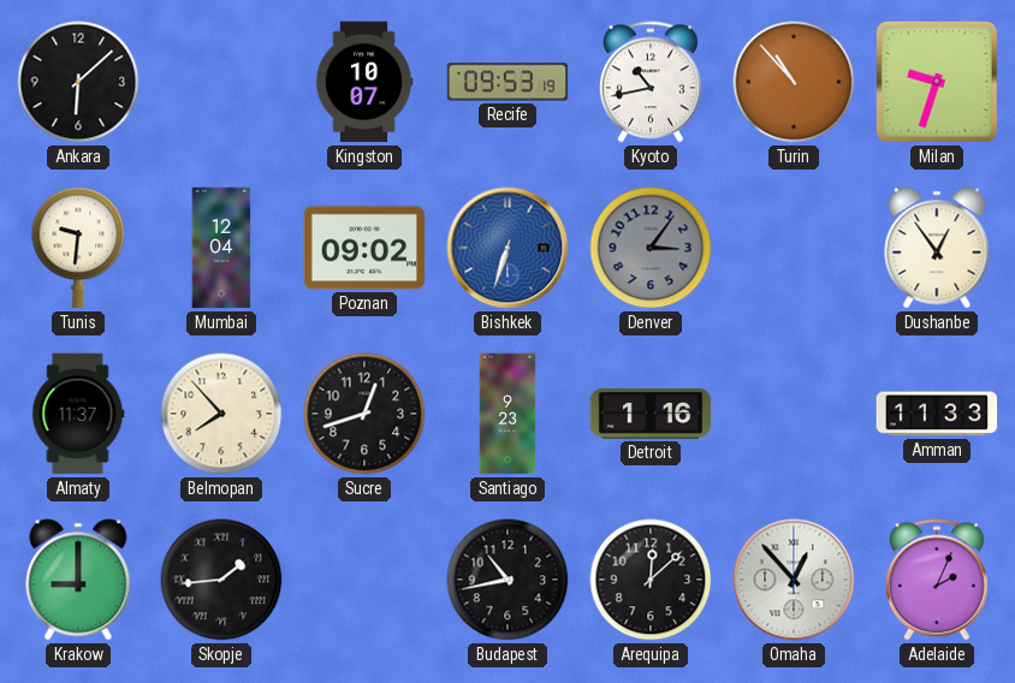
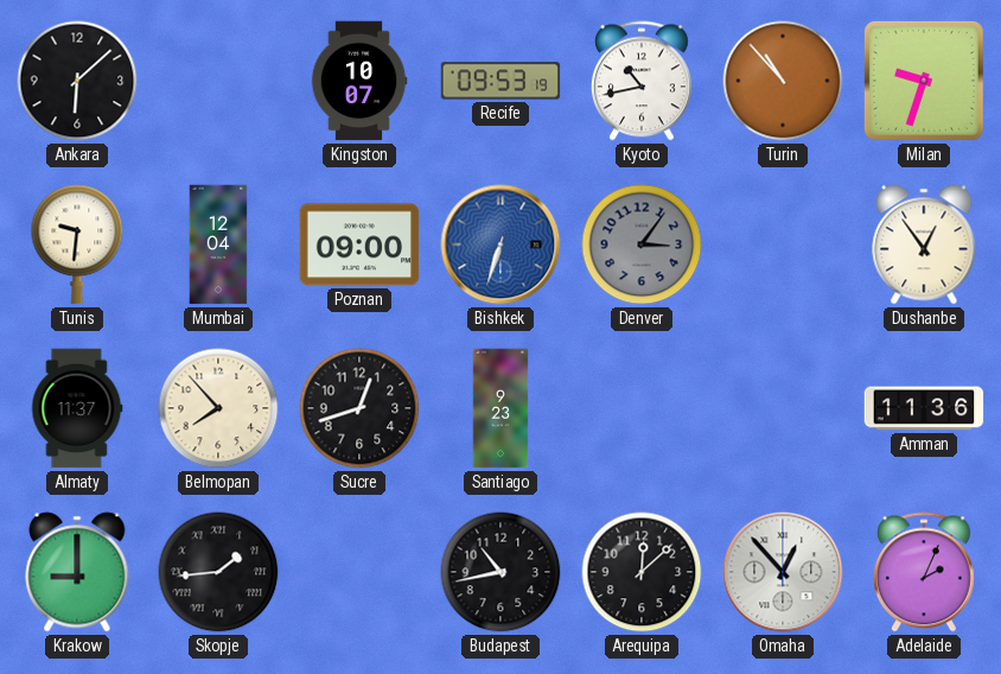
Poznan: 09:02 -> 09:00
Detroit: 1:16 -> none
Amman: 11:33 -> 11:36
